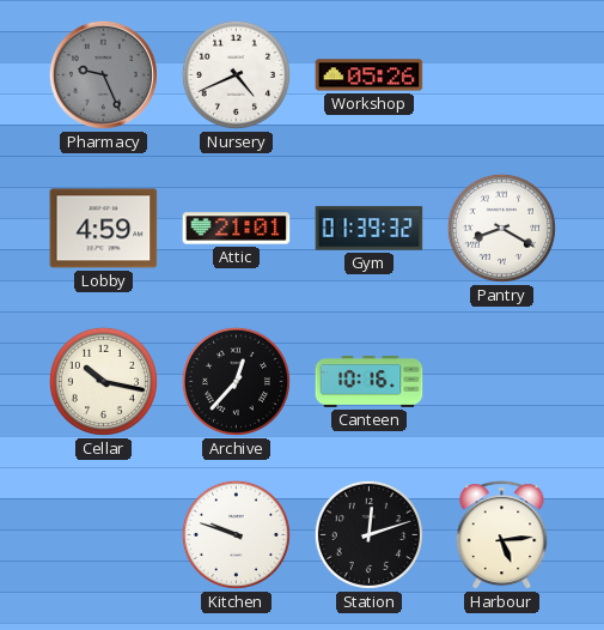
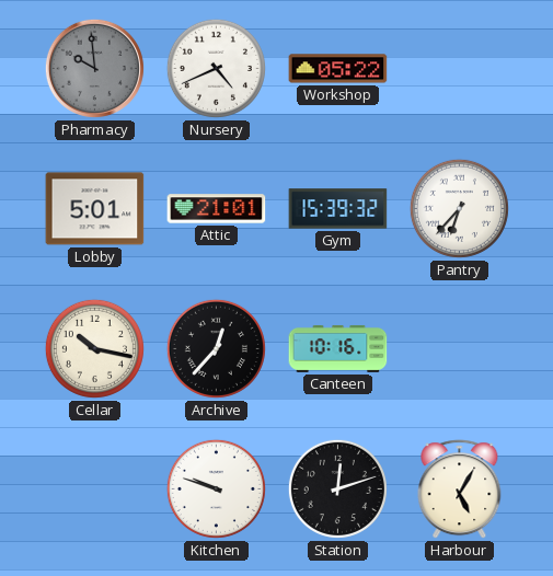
Pharmacy: 9:26 -> 9:59
Workshop: 05:26 -> 05:22
Lobby: 4:59 -> 5:01
Gym: 01:39 -> 15:39
Pantry: 8:20 -> 6:37
Harbour: 5:14 -> 5:05
